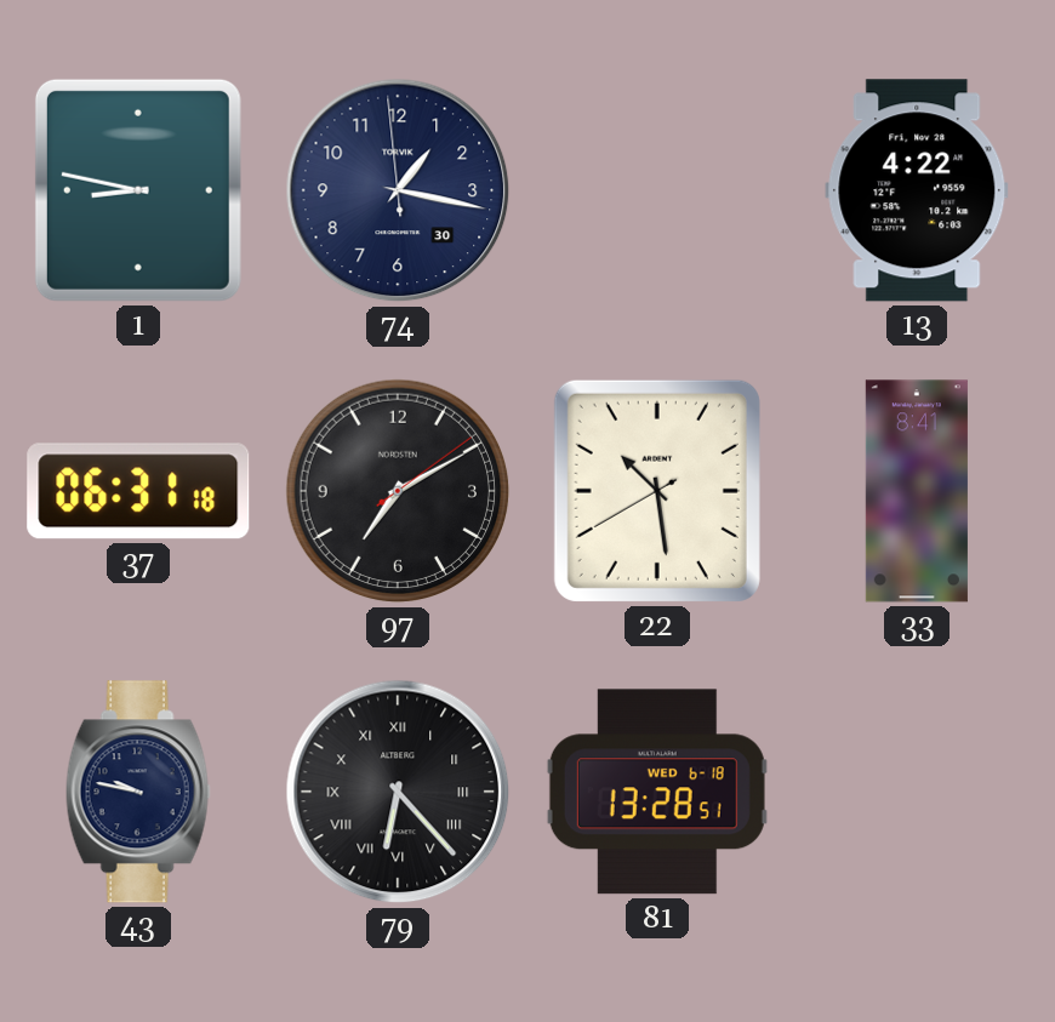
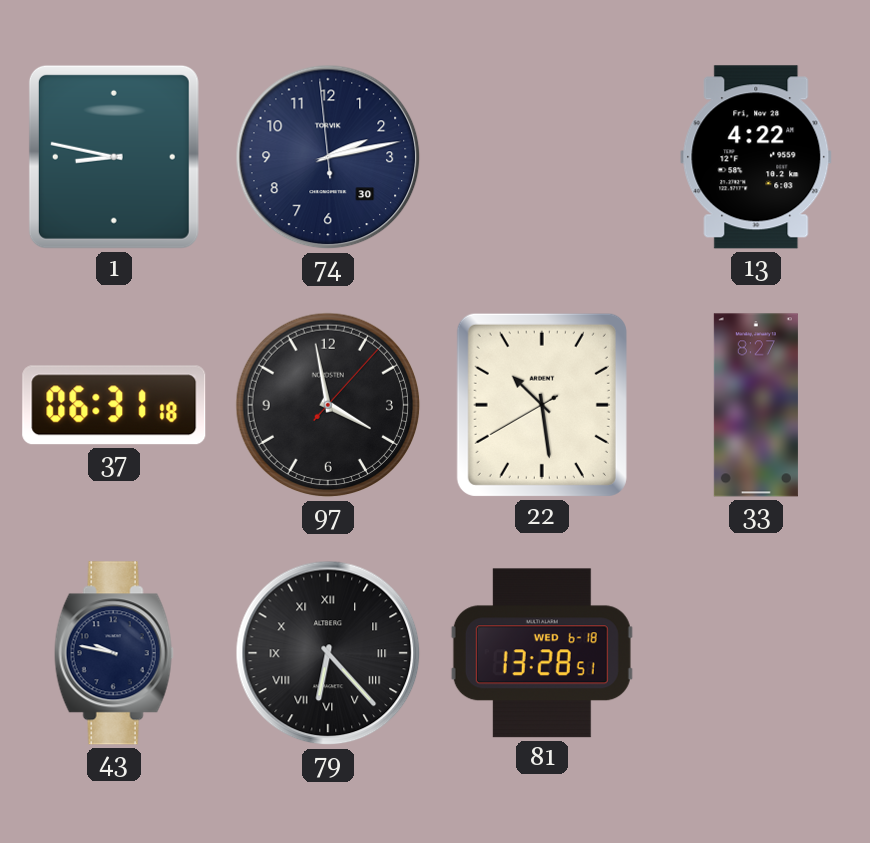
74: 1:16 -> 2:12
97: 7:10 -> 3:58
33: 8:41 -> 8:27
